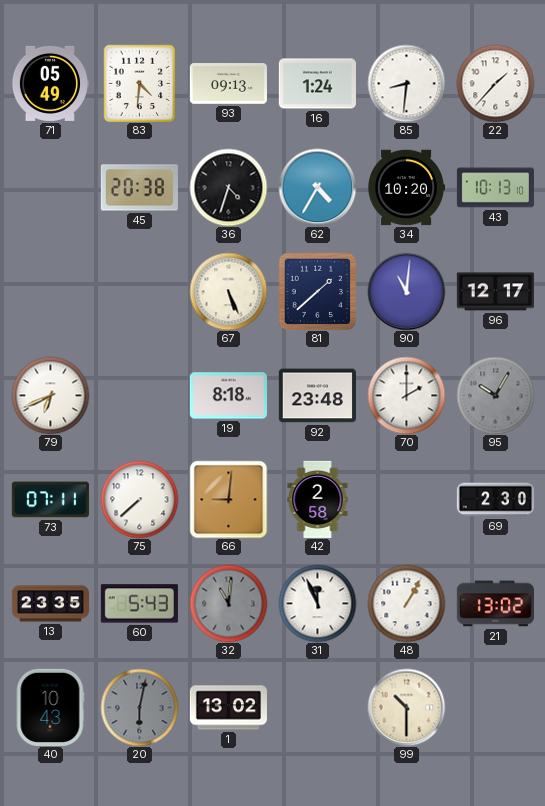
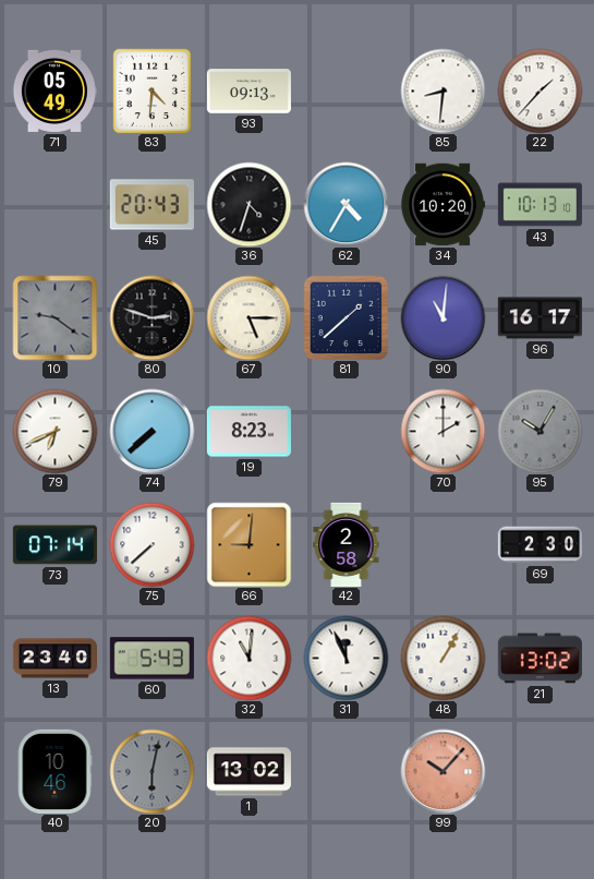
16: 1:24 -> none
45: 20:38 -> 20:43
10: none -> 9:21
80: none -> 2:48
67: 5:26 -> 5:15
96: 12:17 -> 16:17
74: none -> 7:38
19: 8:18 -> 8:23
92: 23:48 -> none
73: 07:11 -> 07:14
13: 23:35 -> 23:40
32 dial: grey -> white
40: 10:43 -> 10:46
99: 10:30 -> 10:07
99 dial: cream -> salmon
